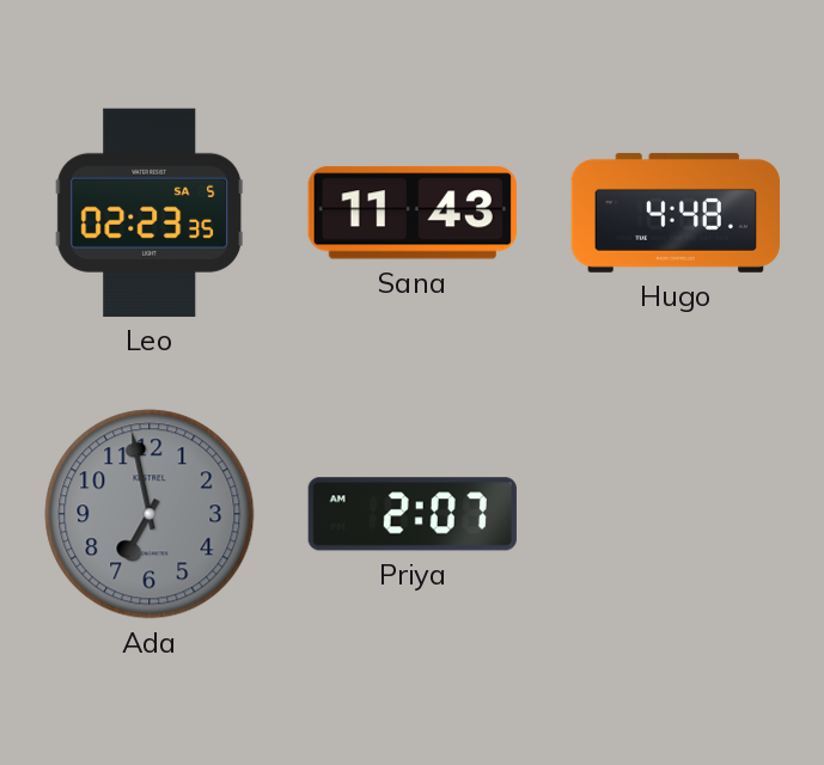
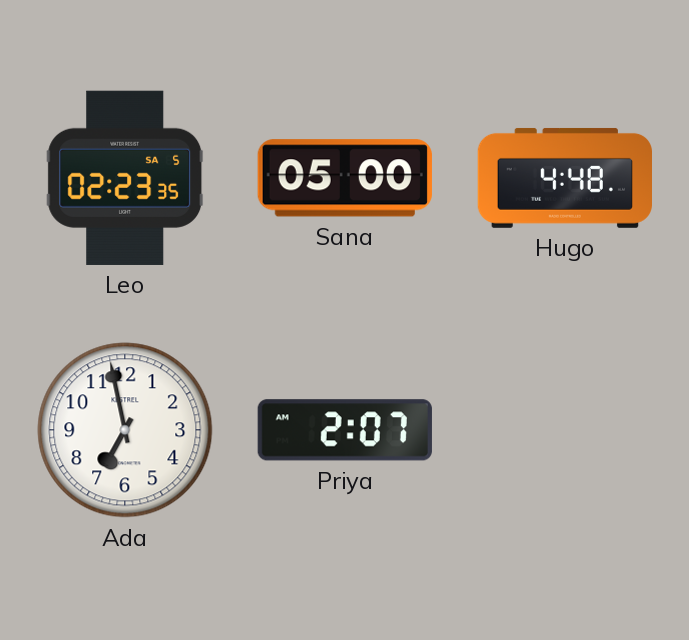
Sana: 11:43 -> 05:00
Ada dial: grey -> white
